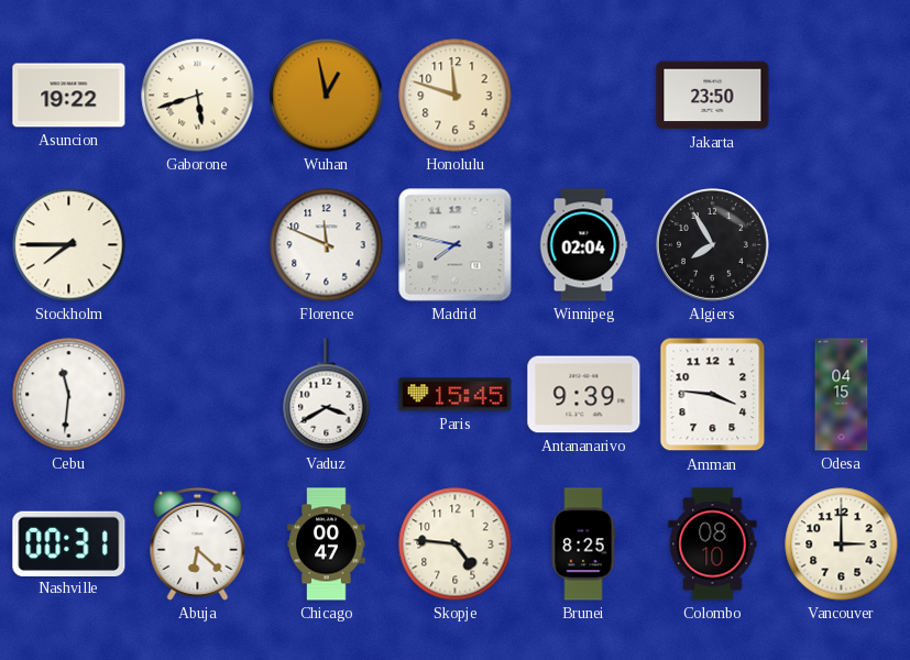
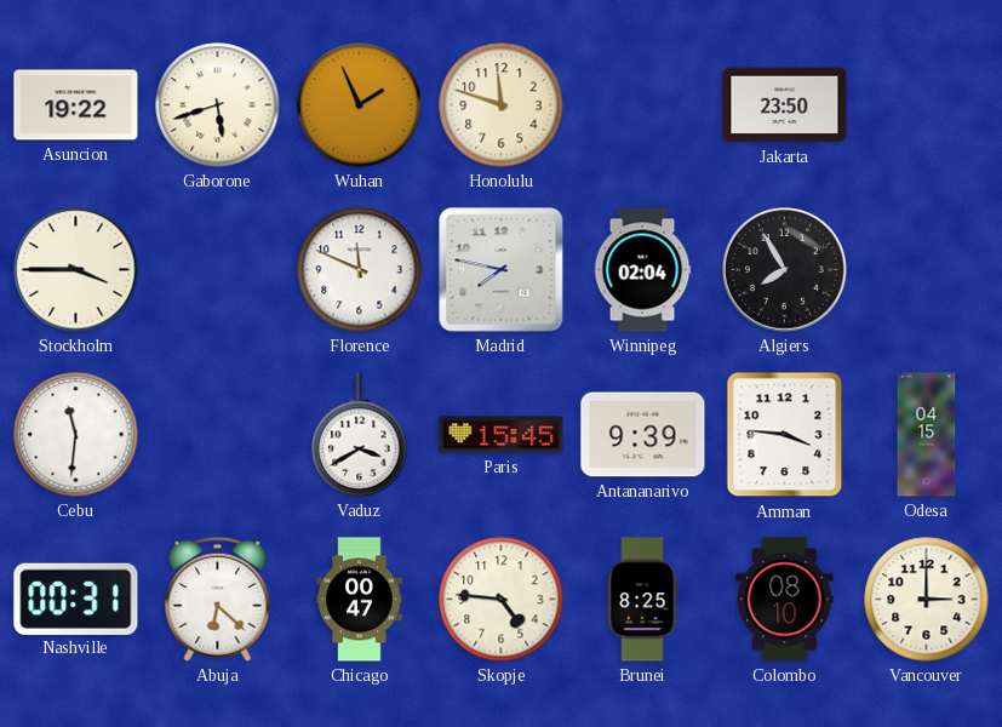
Wuhan: 12:58 -> 1:56
Stockholm: 7:45 -> 3:45
